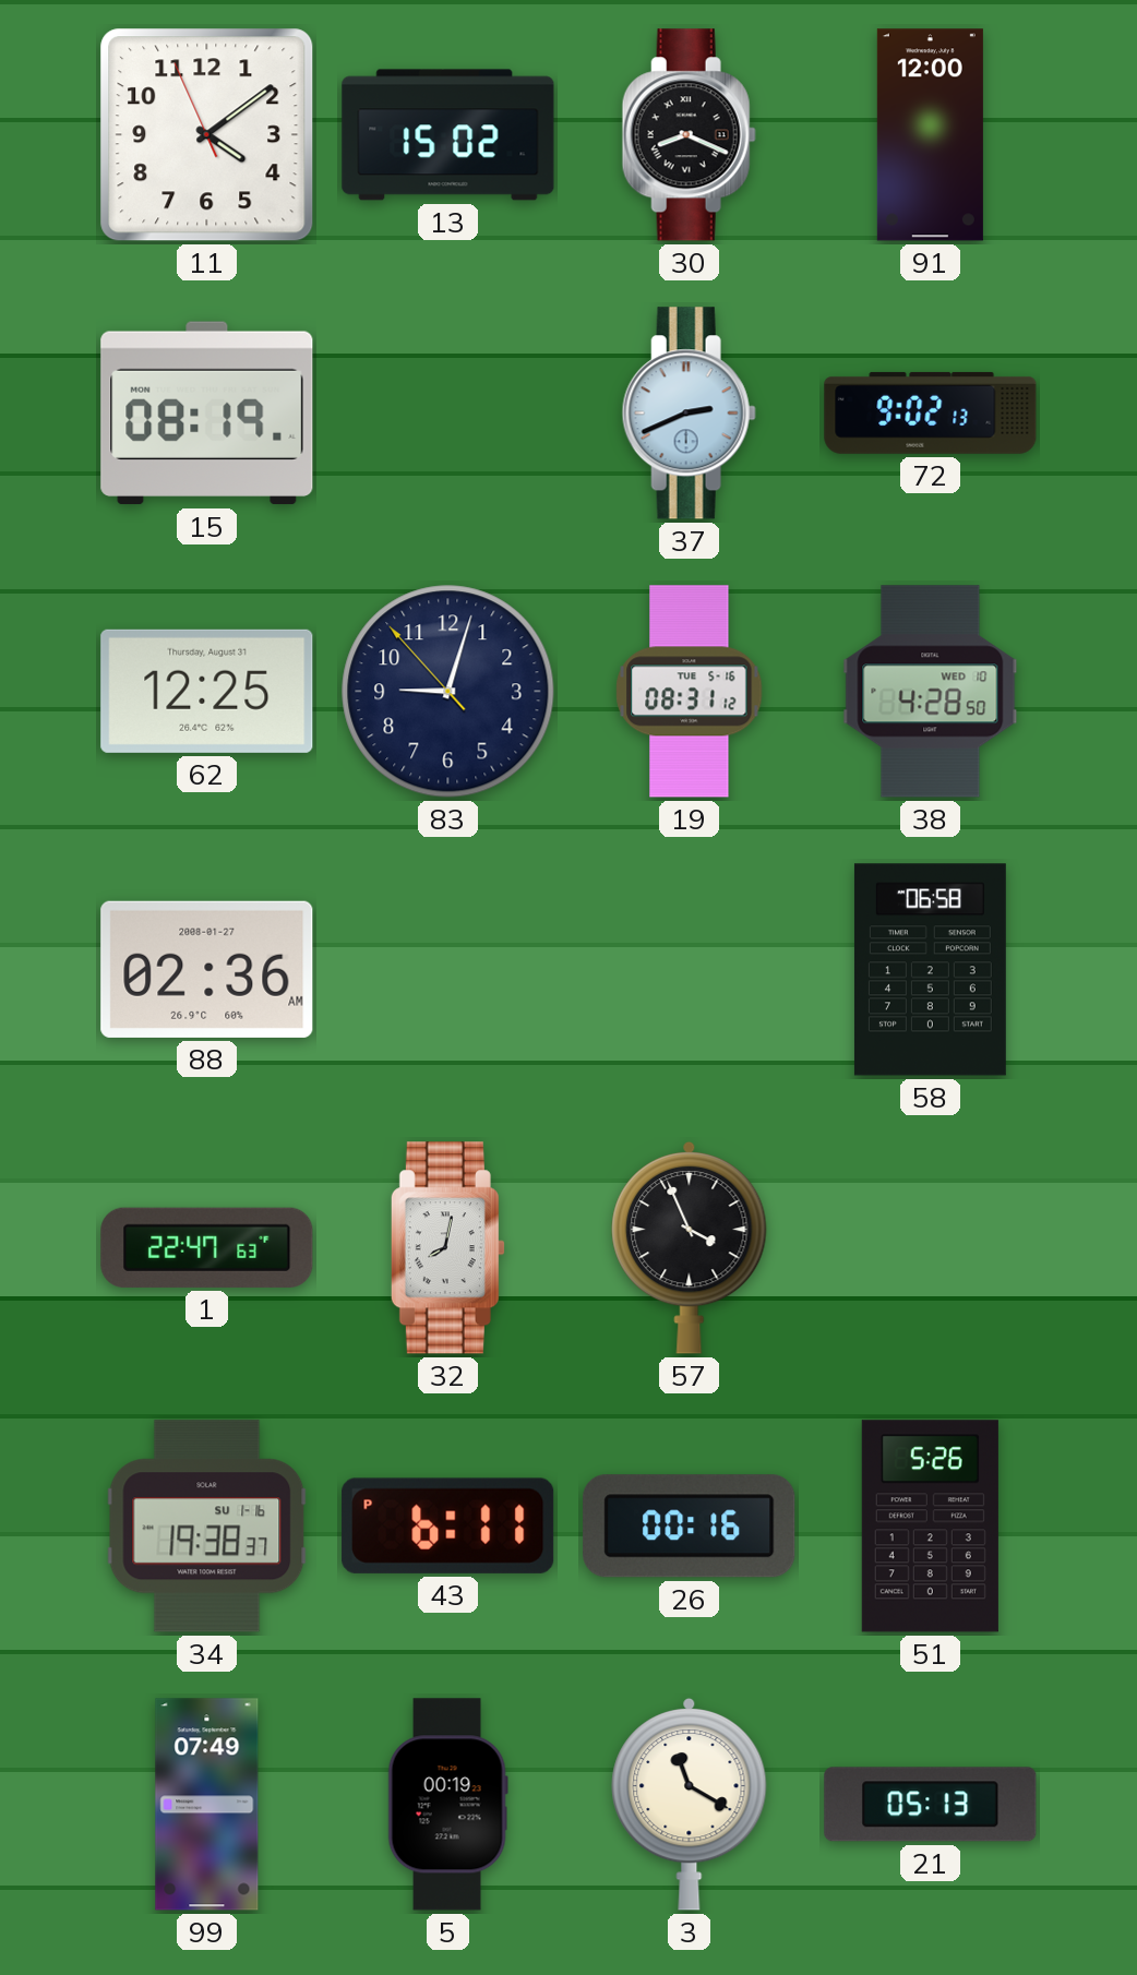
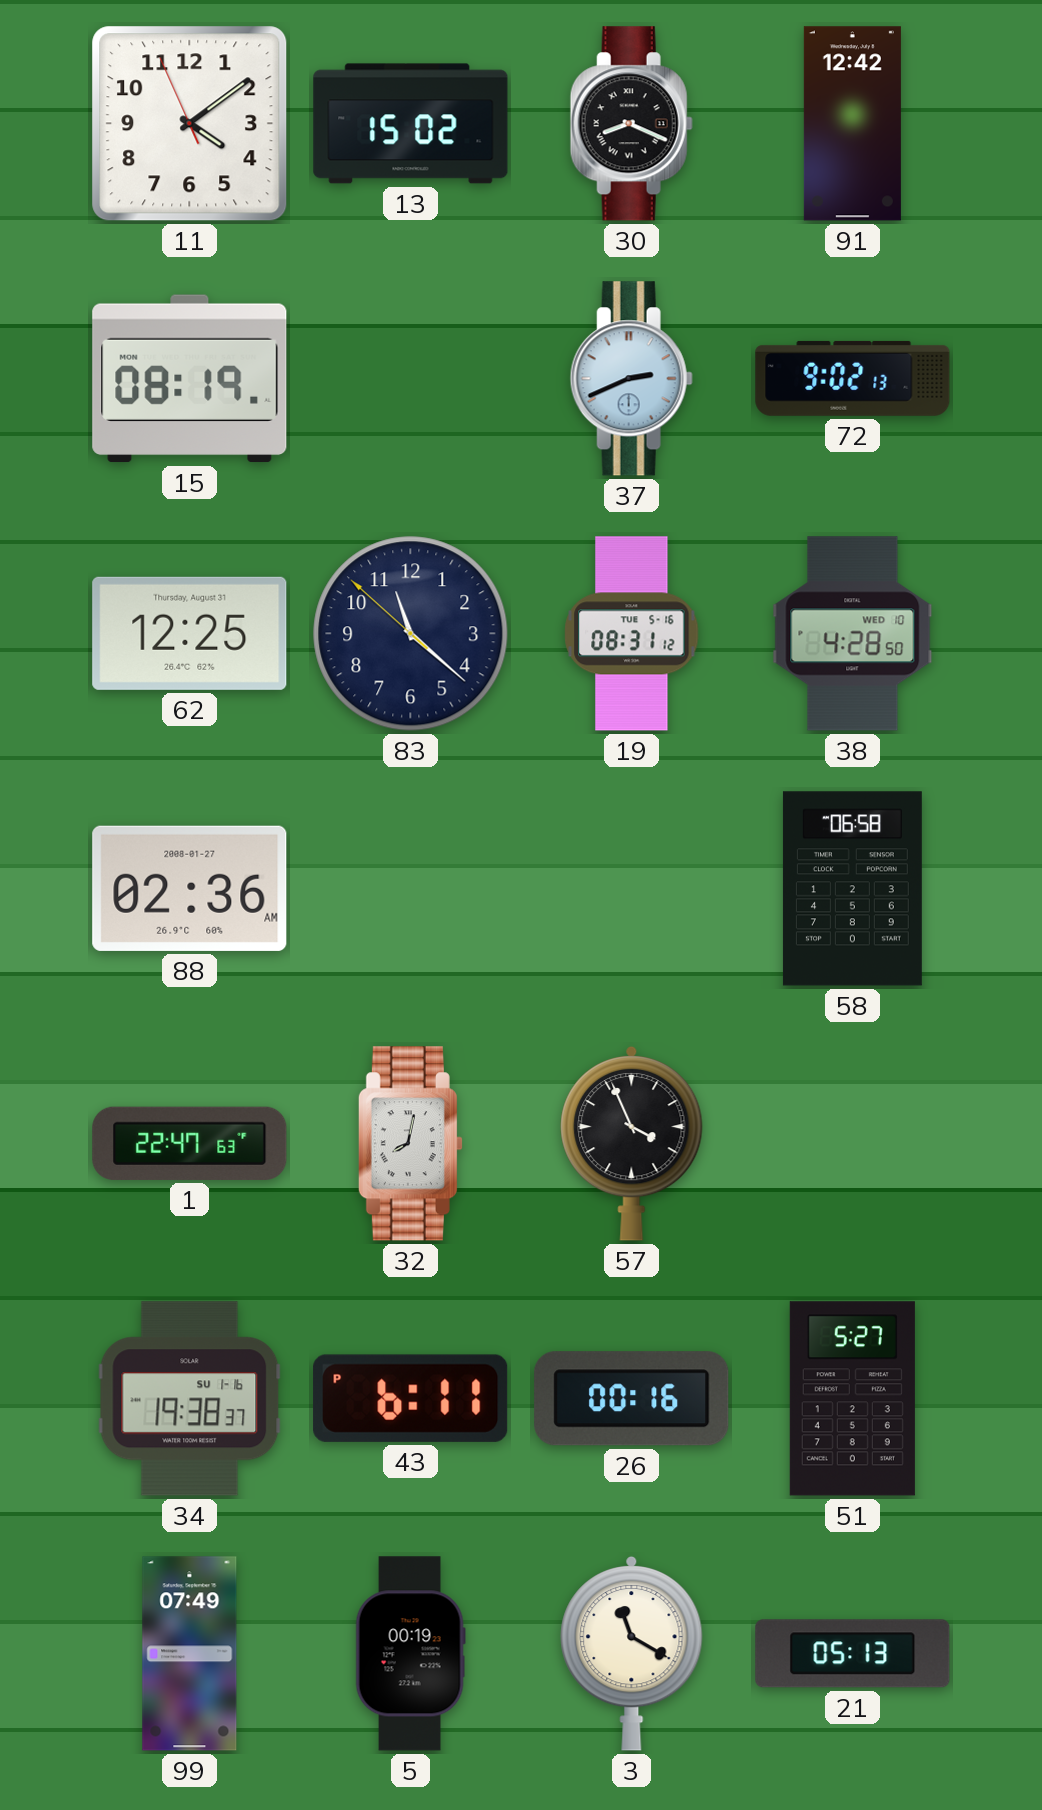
91: 12:00 -> 12:42
83: 9:02 -> 11:21
51: 5:26 -> 5:27
